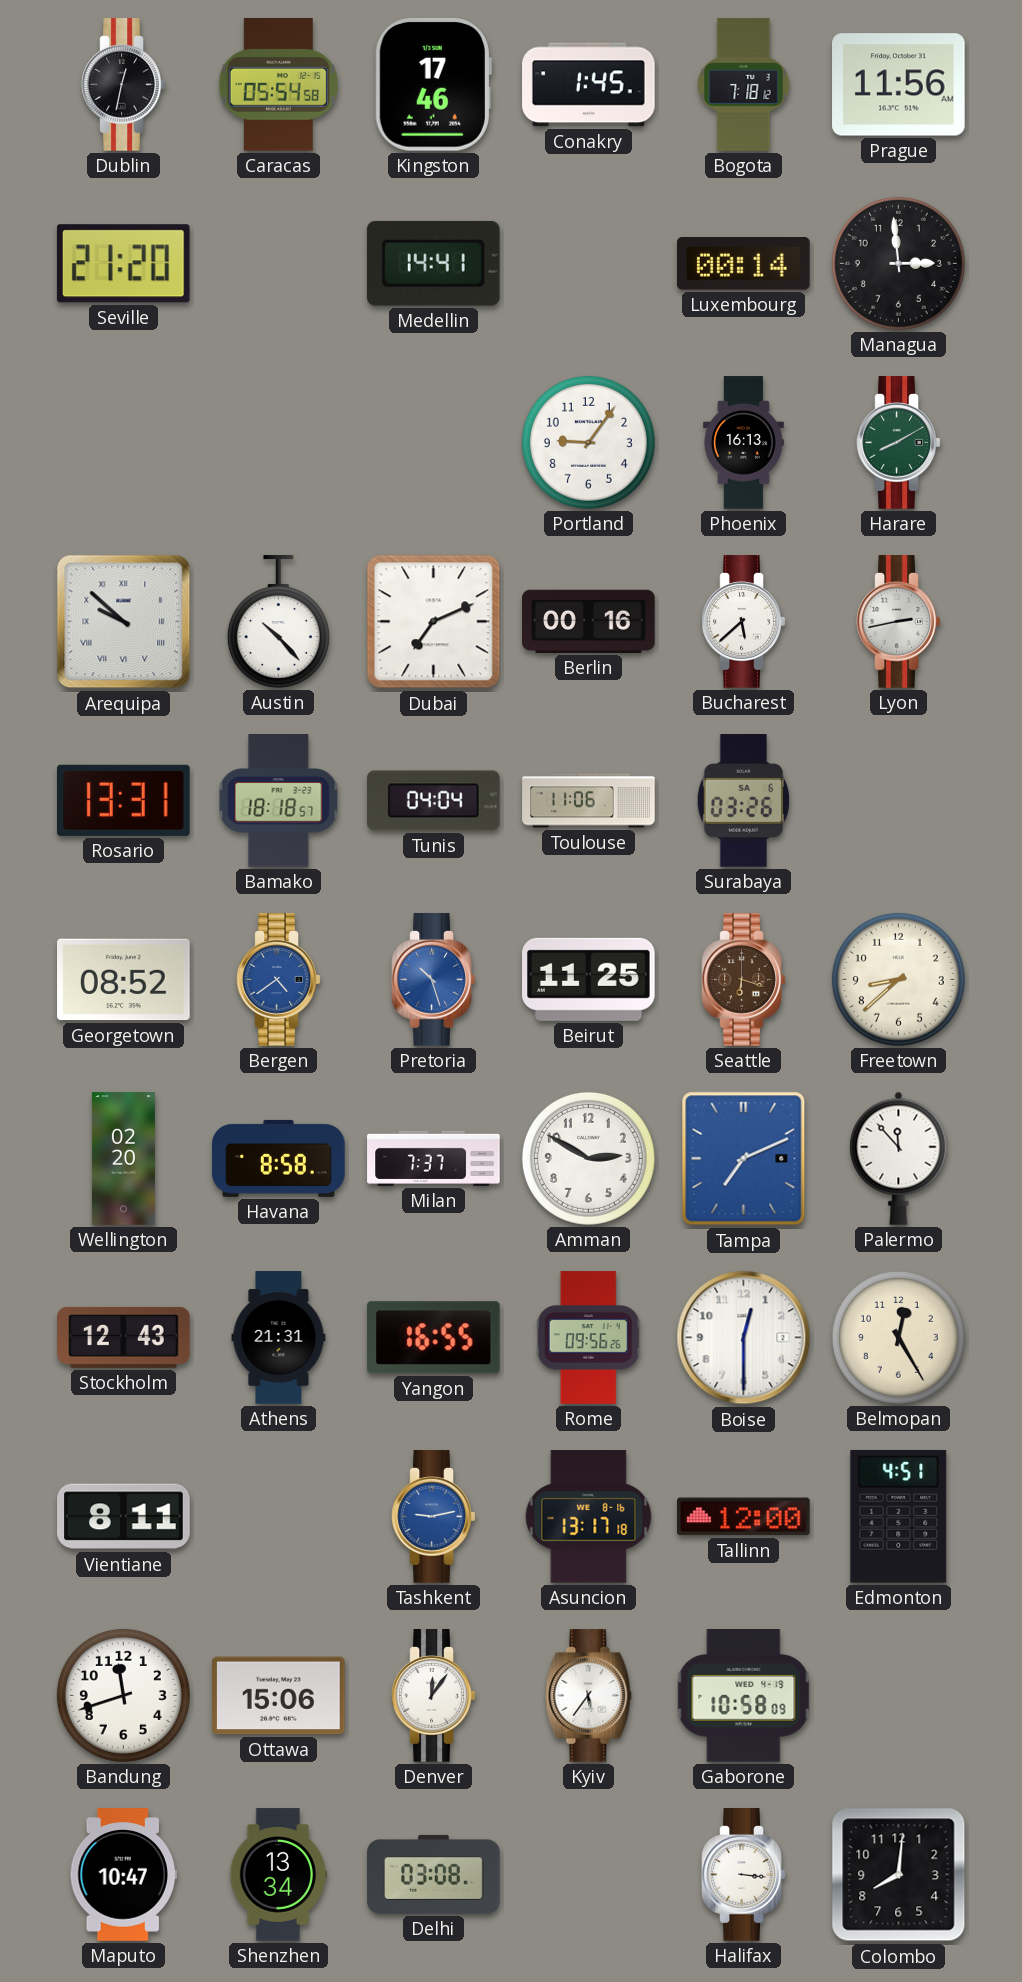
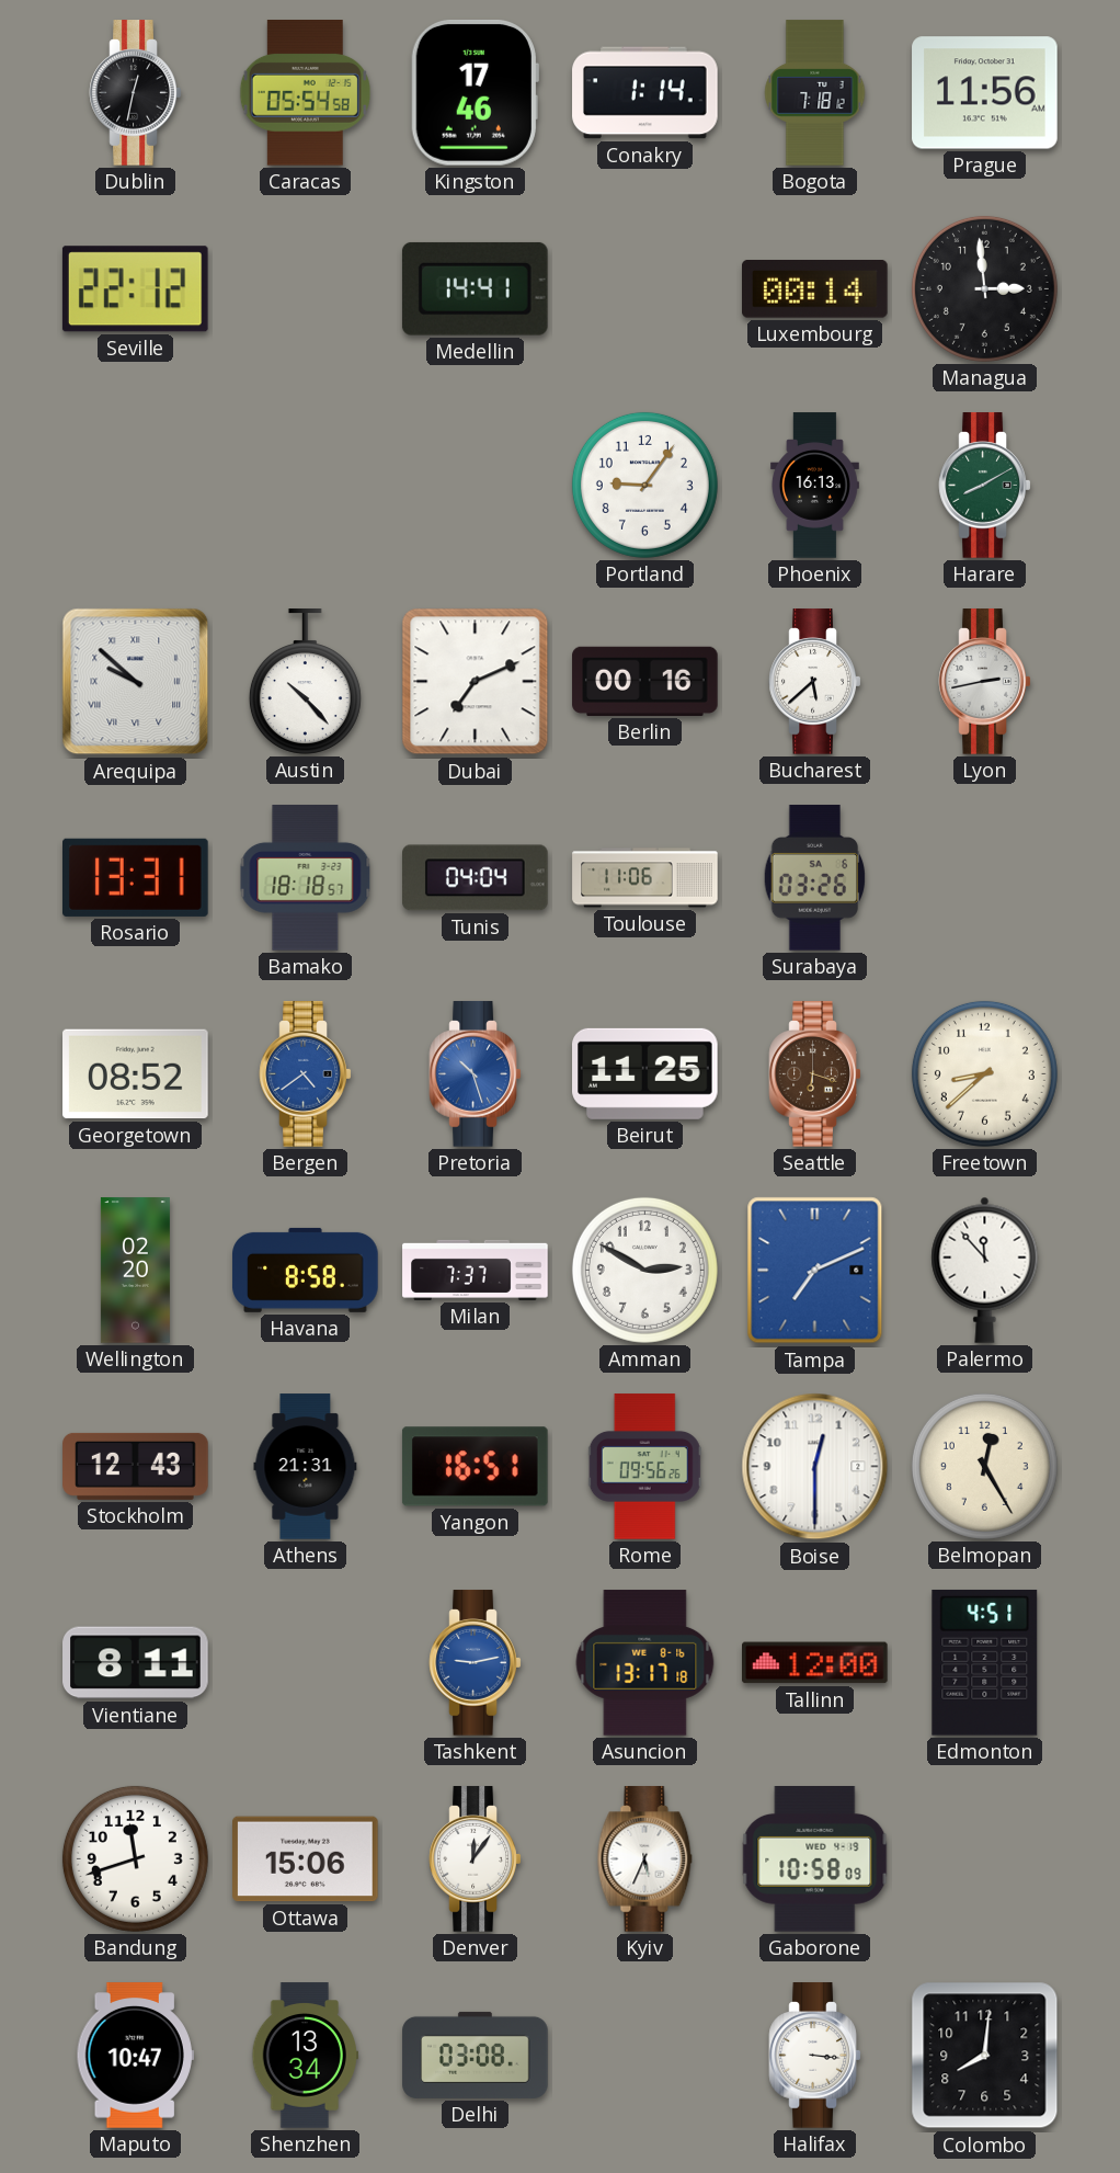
Conakry: 1:45 -> 1:14
Seville: 21:20 -> 22:12
Yangon: 16:55 -> 16:51
Kyiv: 5:36 -> 5:34
